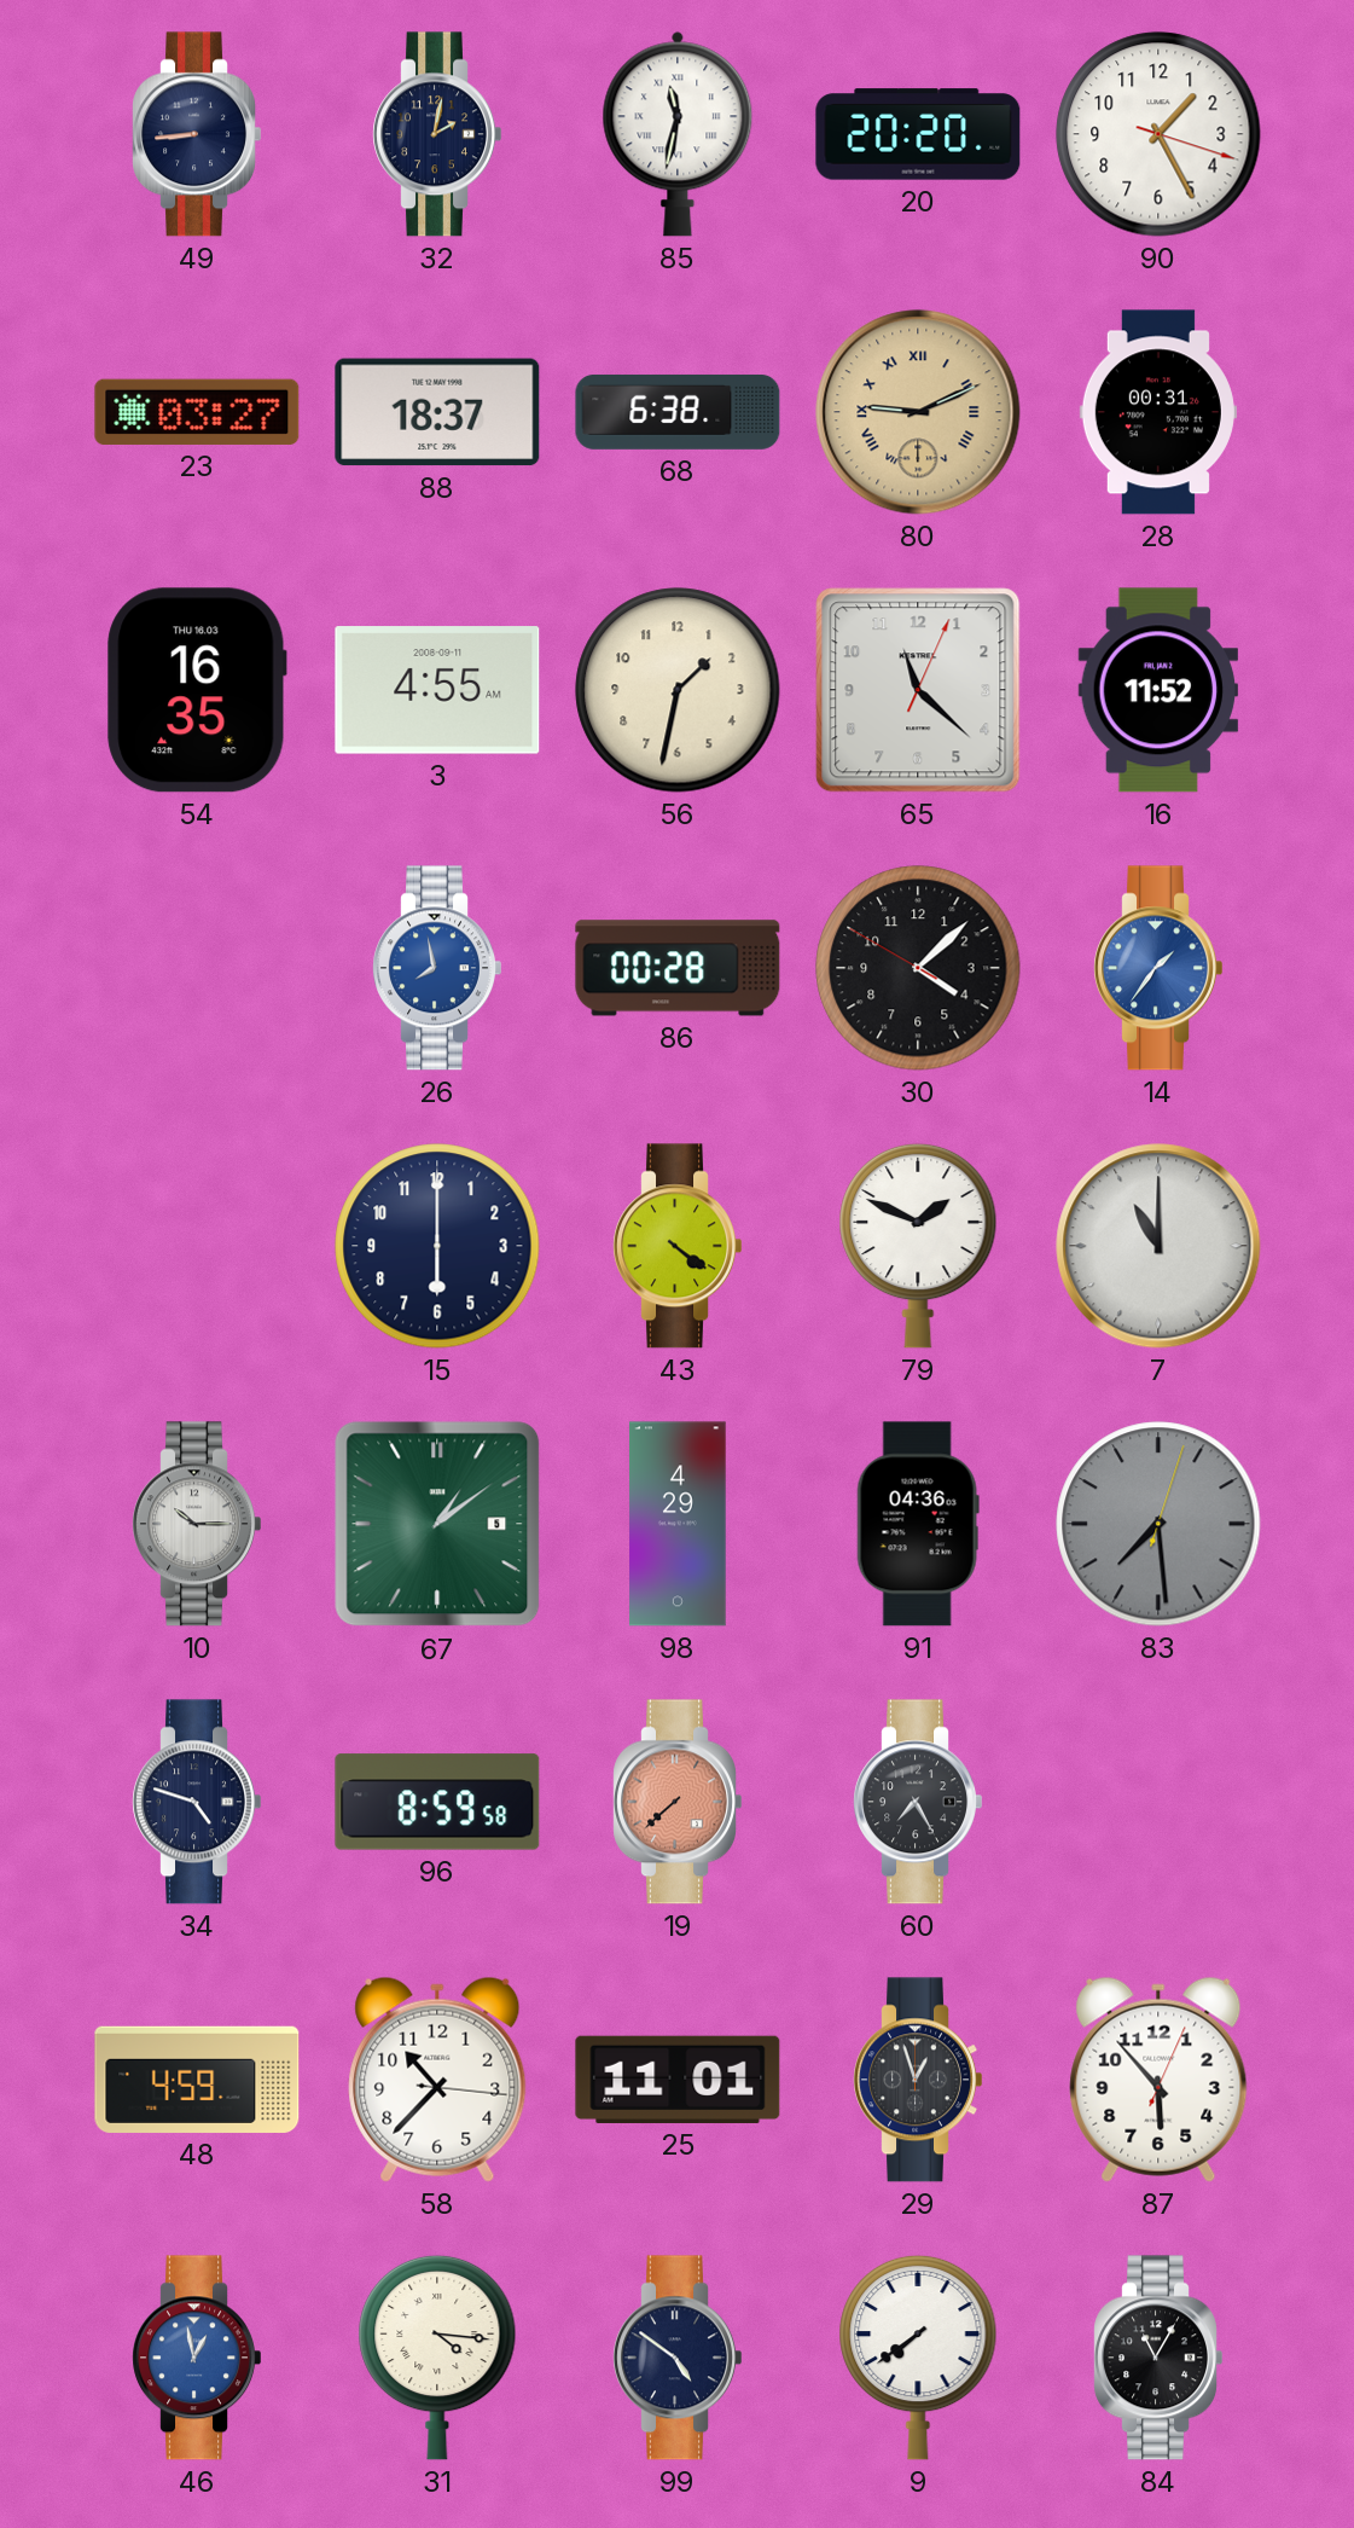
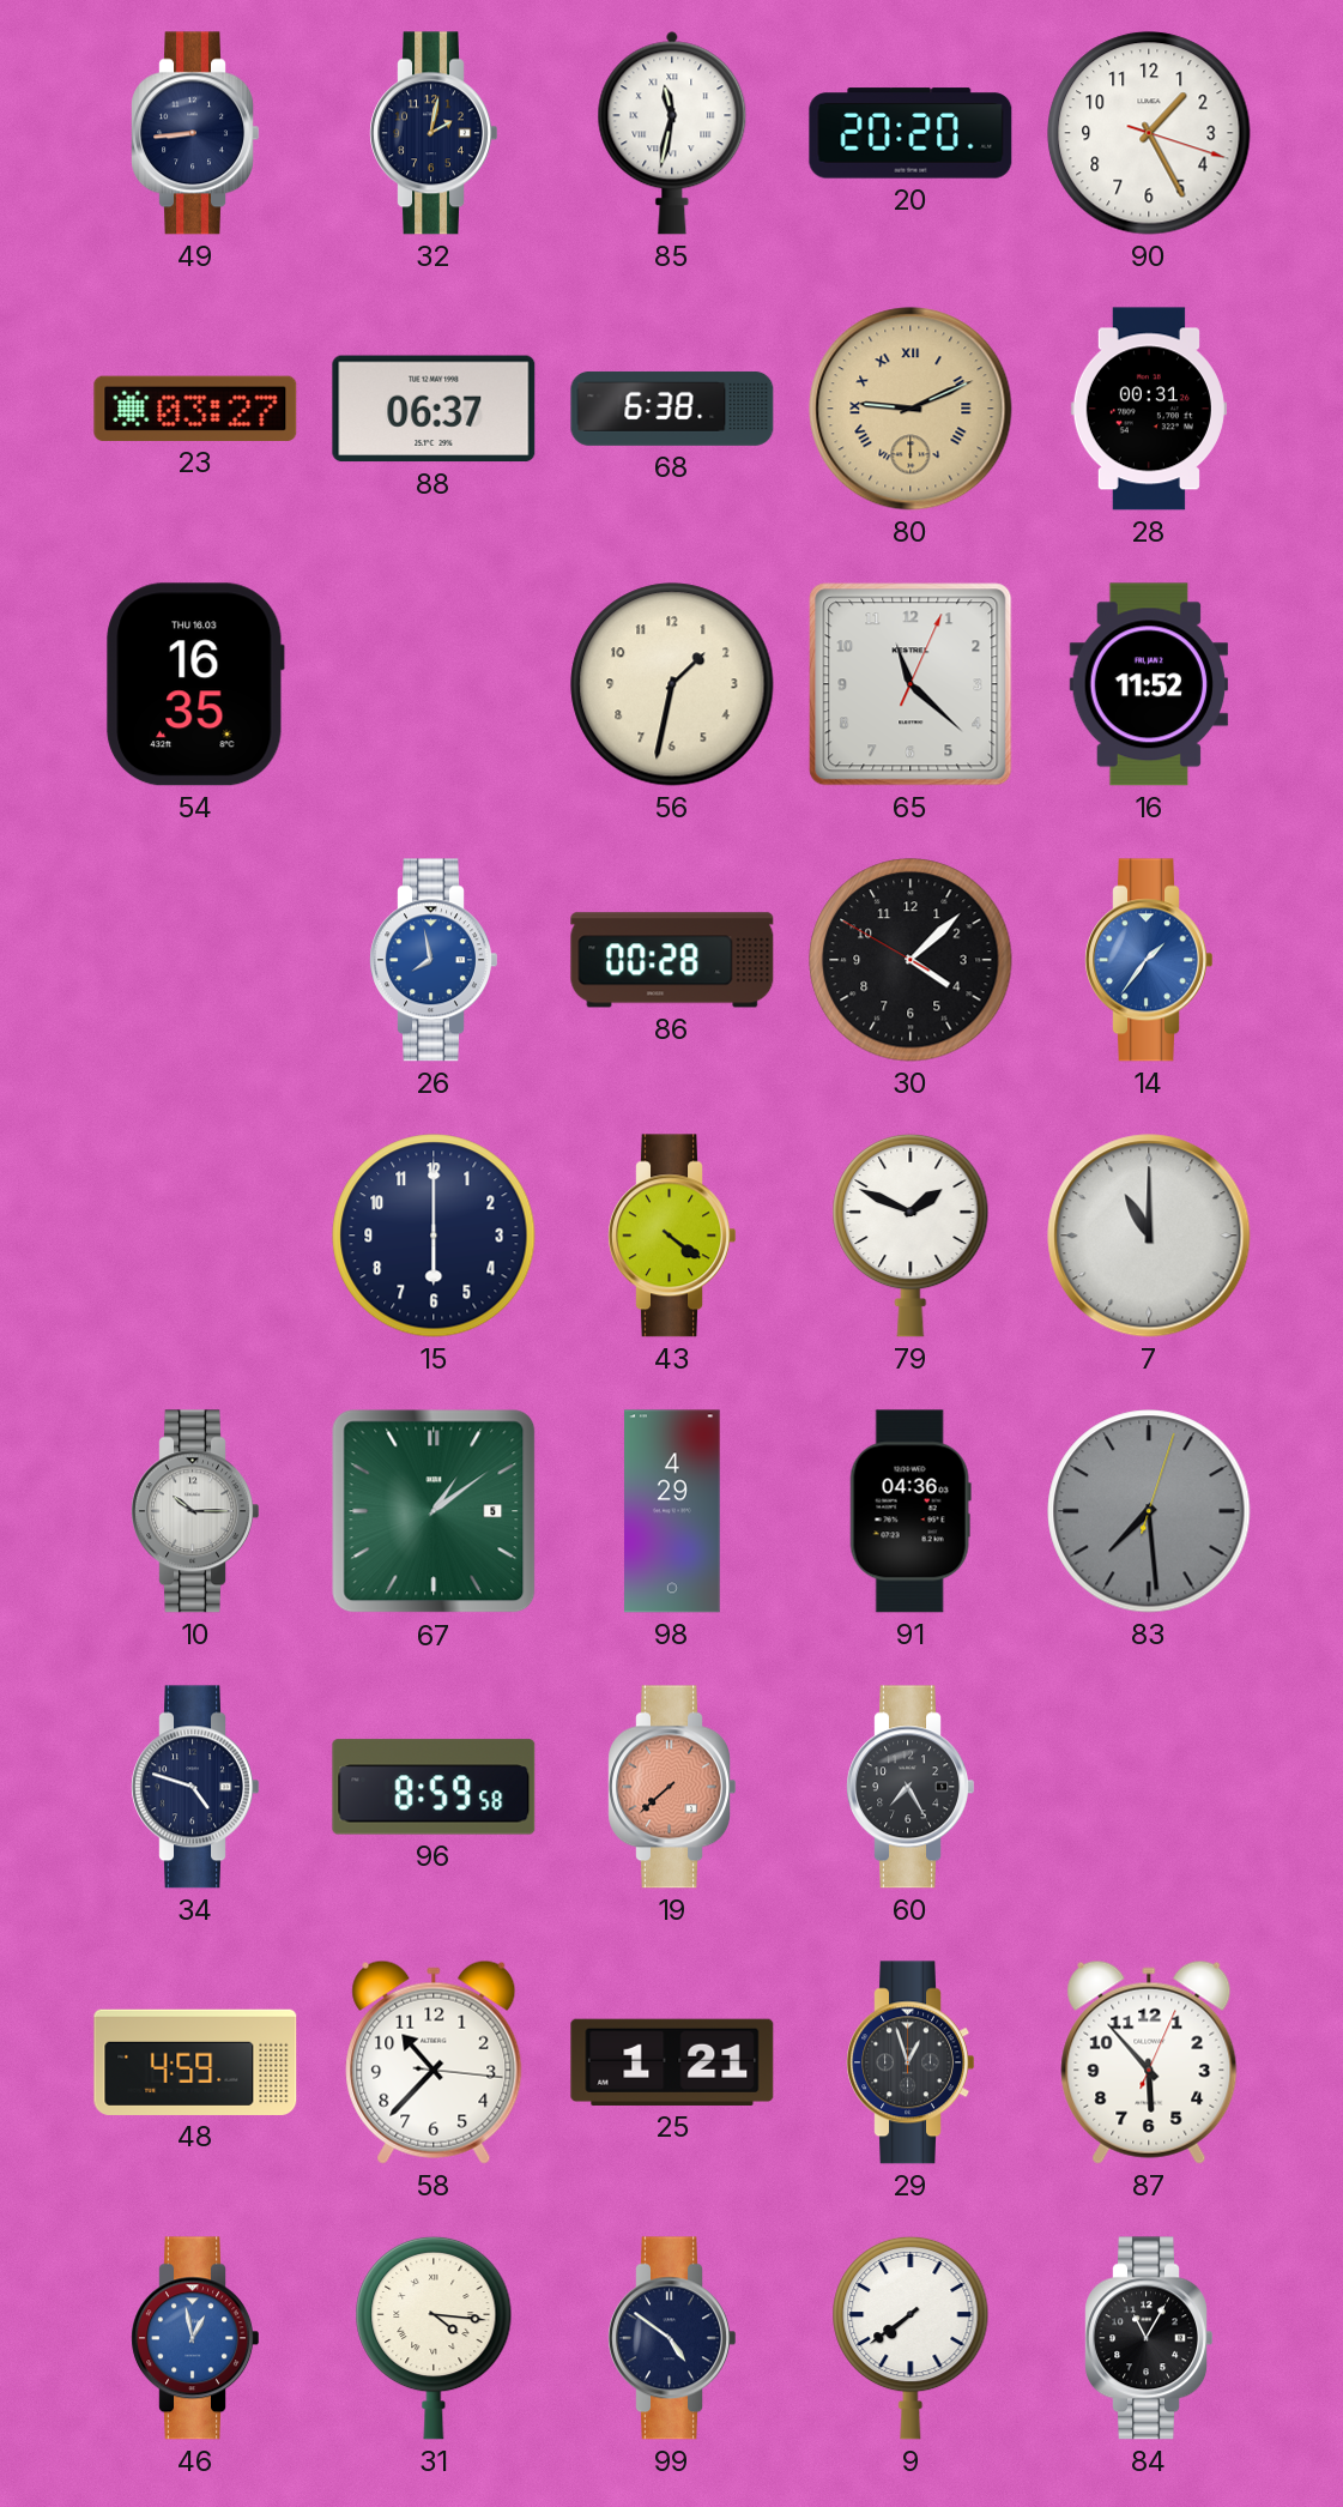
88: 18:37 -> 06:37
3: 4:55 -> none
25: 11:01 -> 1:21
